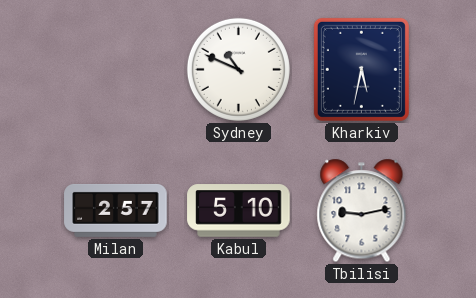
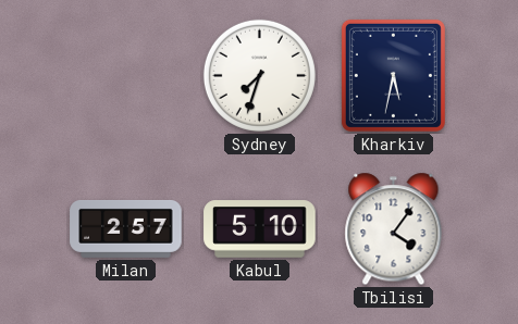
Sydney: 10:49 -> 7:33
Tbilisi: 9:13 -> 4:06
